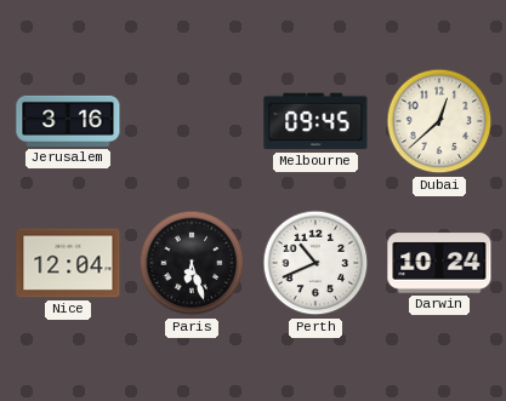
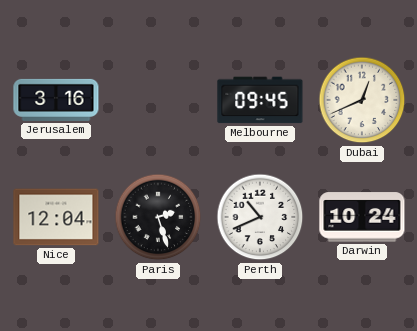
Dubai: 12:38 -> 12:41
Paris: 6:27 -> 2:27
